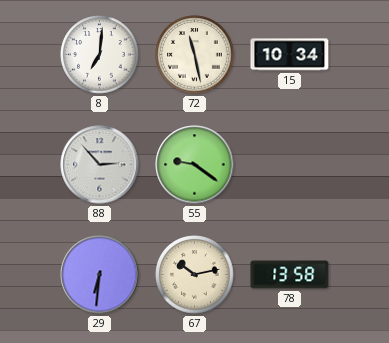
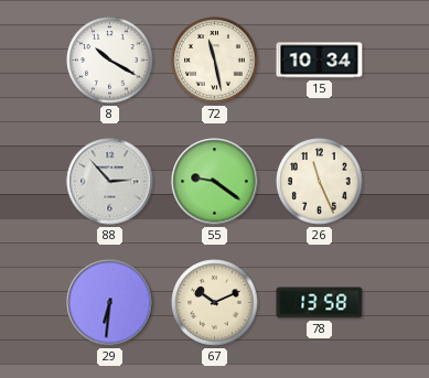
8: 7:01 -> 10:20
26: none -> 11:26
67: 10:13 -> 10:11
